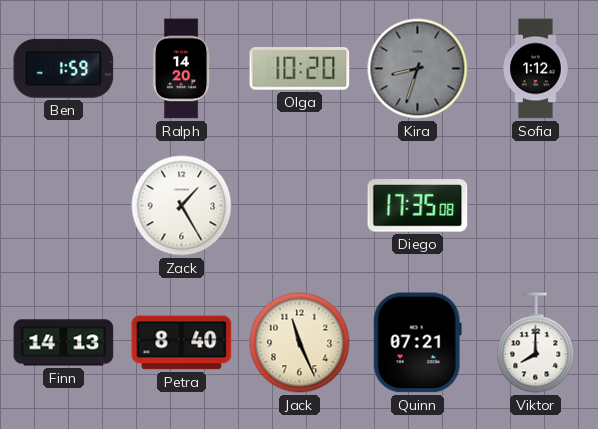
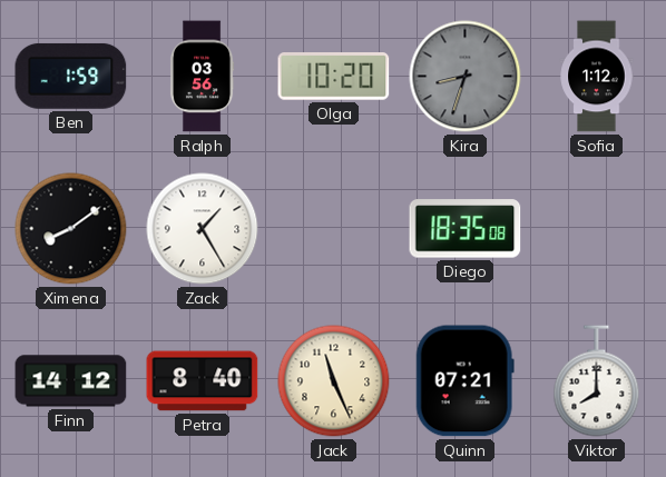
Ralph: 14:20 -> 03:56
Ximena: none -> 8:09
Diego: 17:35 -> 18:35
Finn: 14:13 -> 14:12
